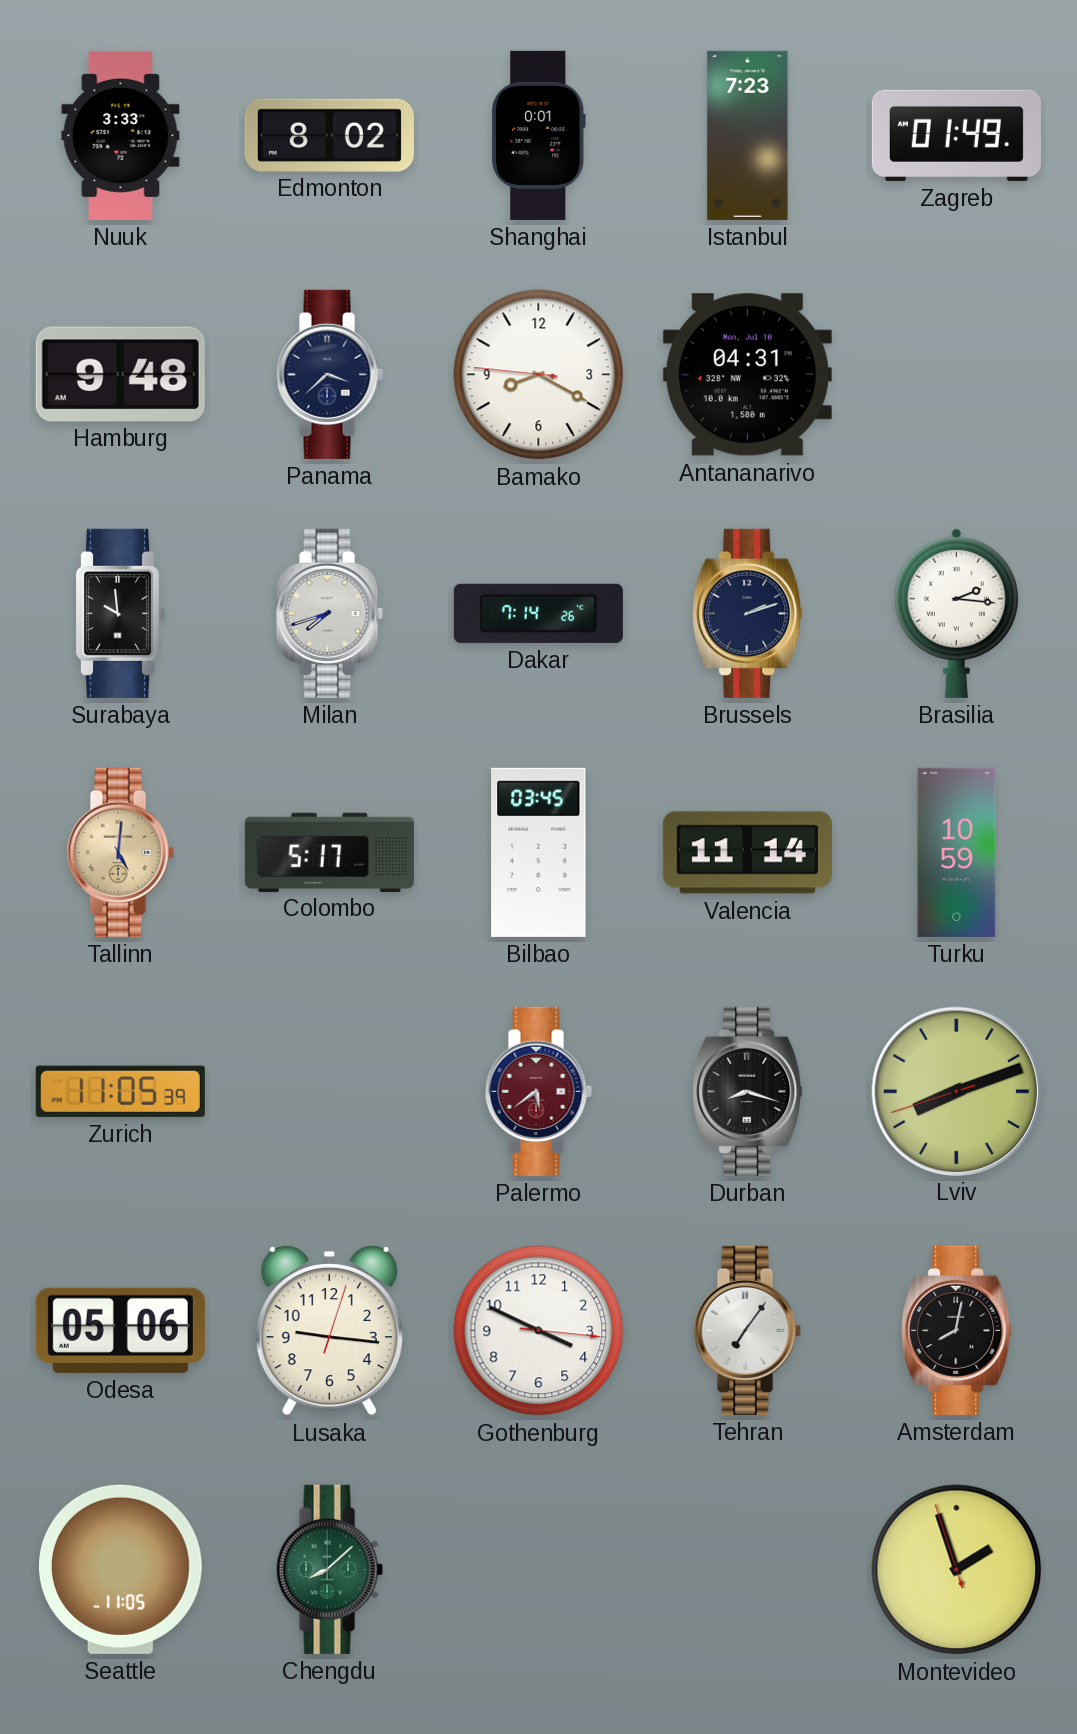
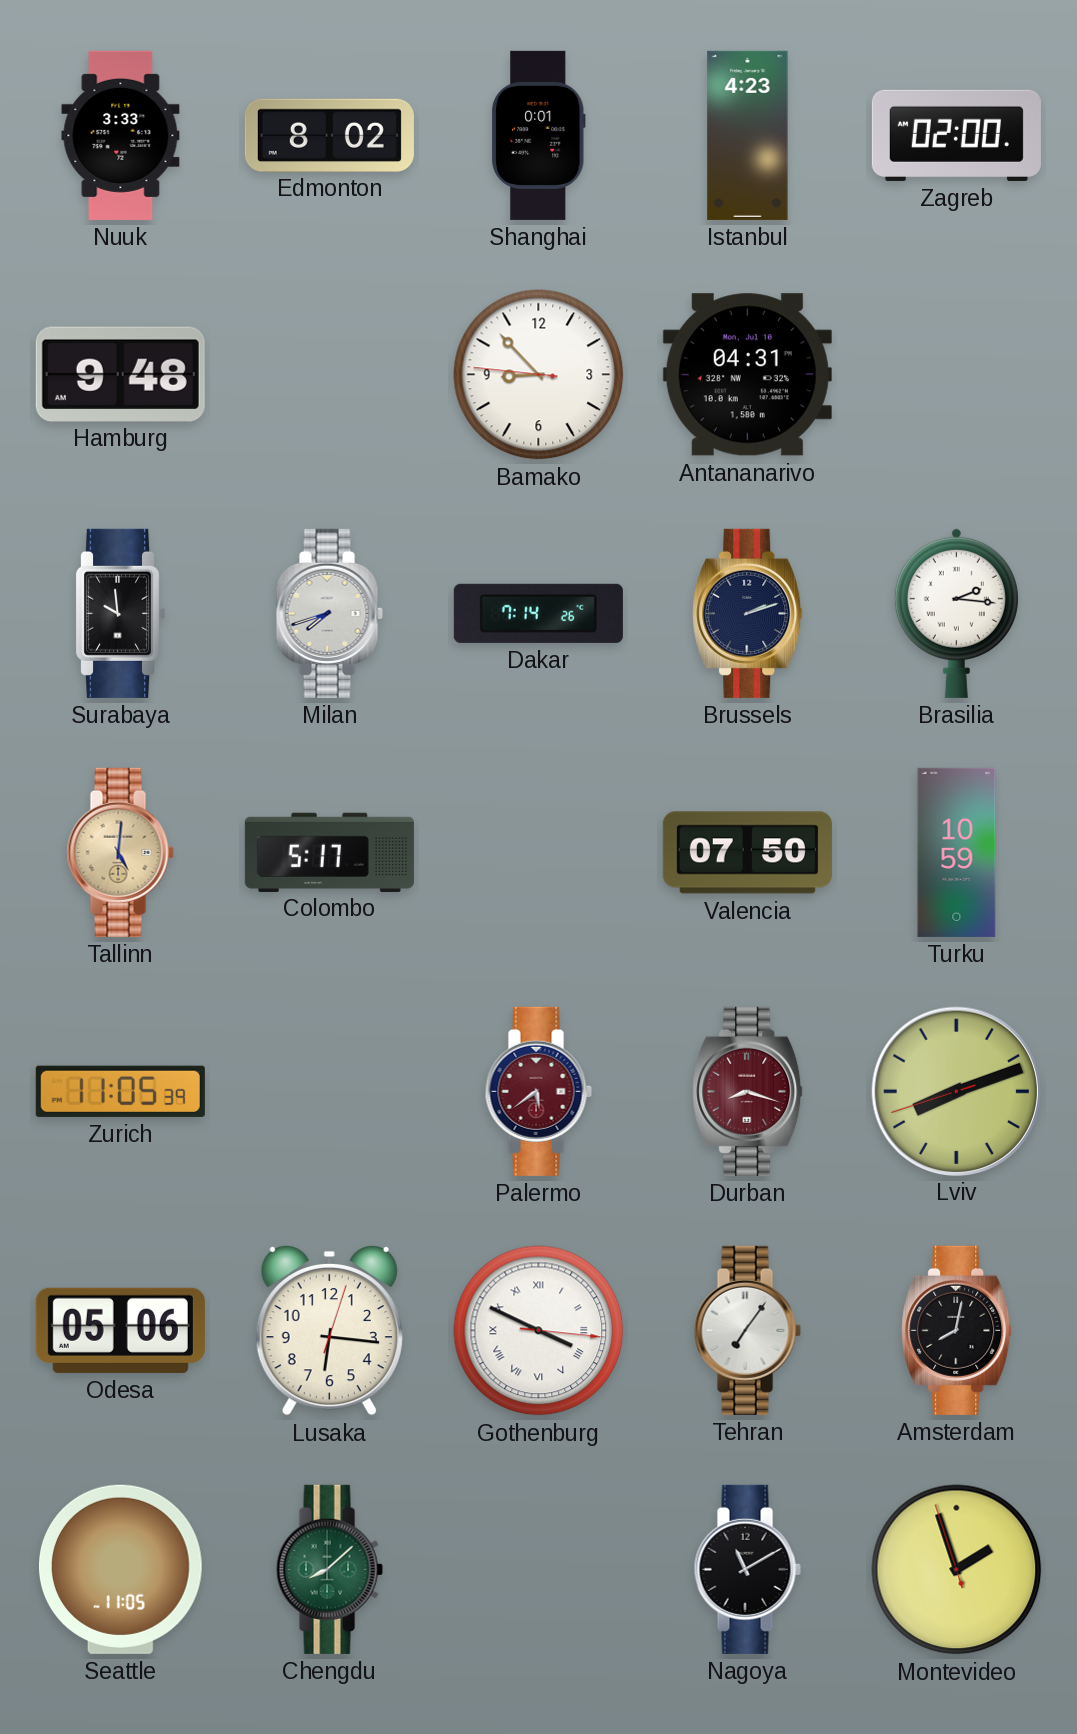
Istanbul: 7:23 -> 4:23
Zagreb: 01:49 -> 02:00
Panama: 3:38 -> none
Bamako: 8:19 -> 8:52
Bilbao: 03:45 -> none
Valencia: 11:14 -> 07:50
Durban dial: black -> burgundy
Lusaka: 9:16 -> 6:16
Gothenburg numerals: Arabic -> Roman
Nagoya: none -> 11:10
